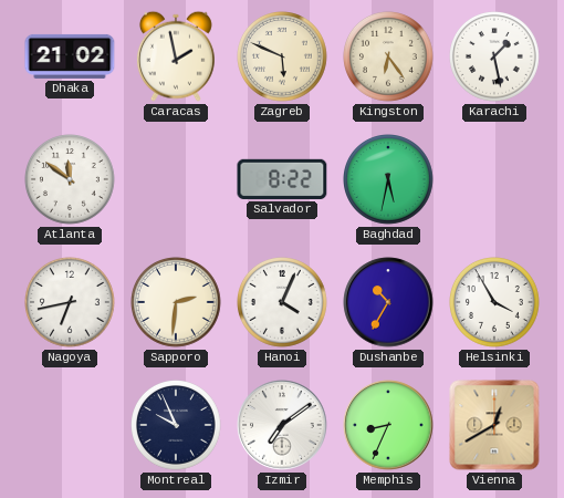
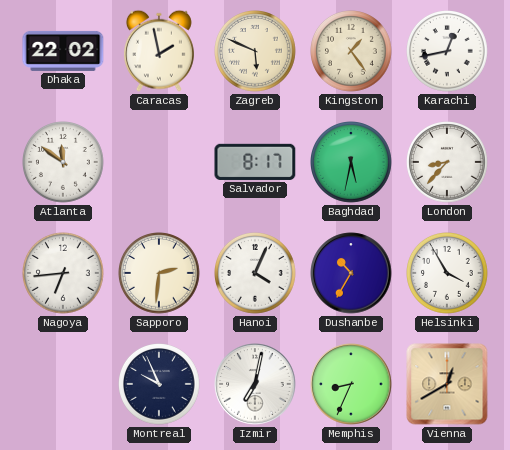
Dhaka: 21:02 -> 22:02
Kingston: 6:24 -> 1:24
Karachi: 1:28 -> 12:43
Salvador: 8:22 -> 8:17
London: none -> 8:37
Nagoya: 6:43 -> 6:44
Izmir: 7:09 -> 7:02
